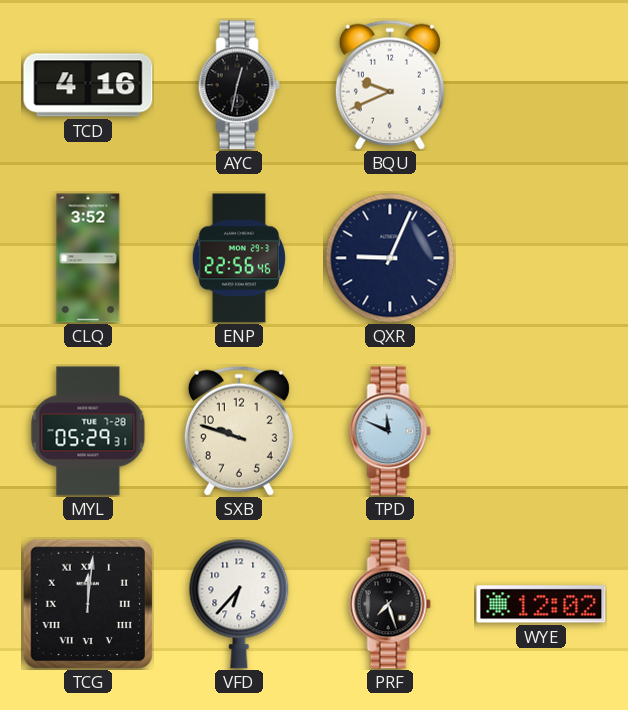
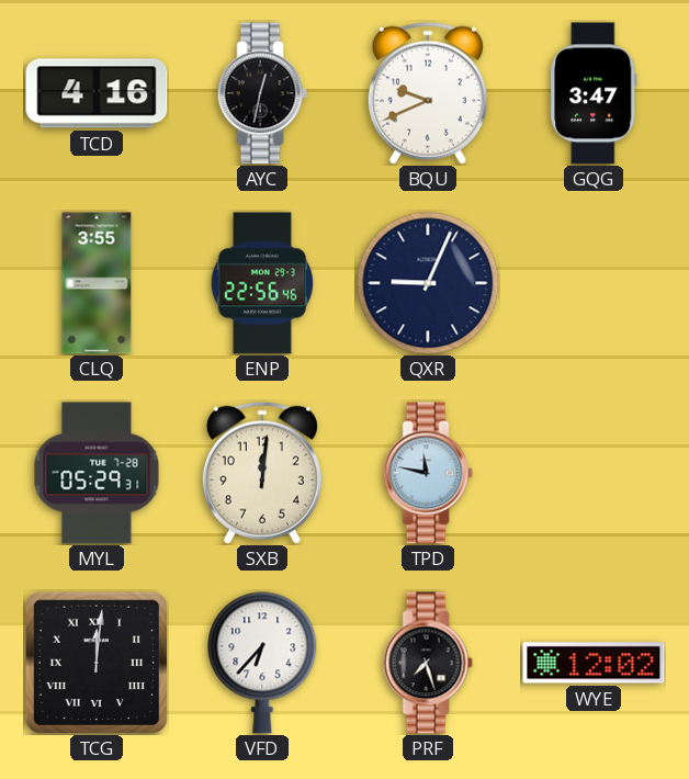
GQG: none -> 3:47
CLQ: 3:52 -> 3:55
SXB: 9:48 -> 12:01
TPD: 11:49 -> 11:47
